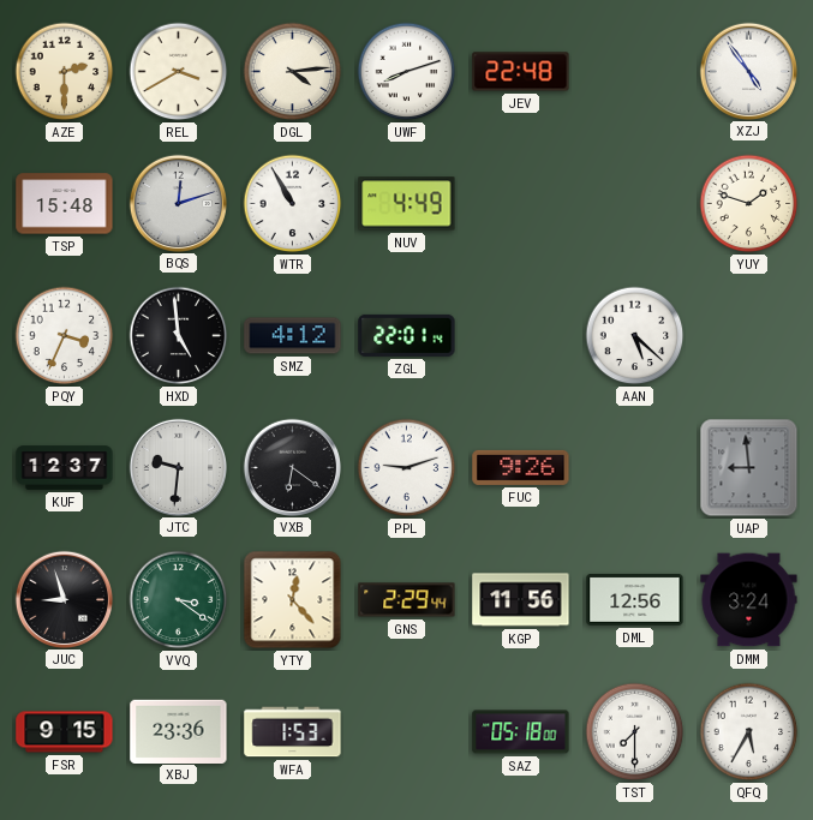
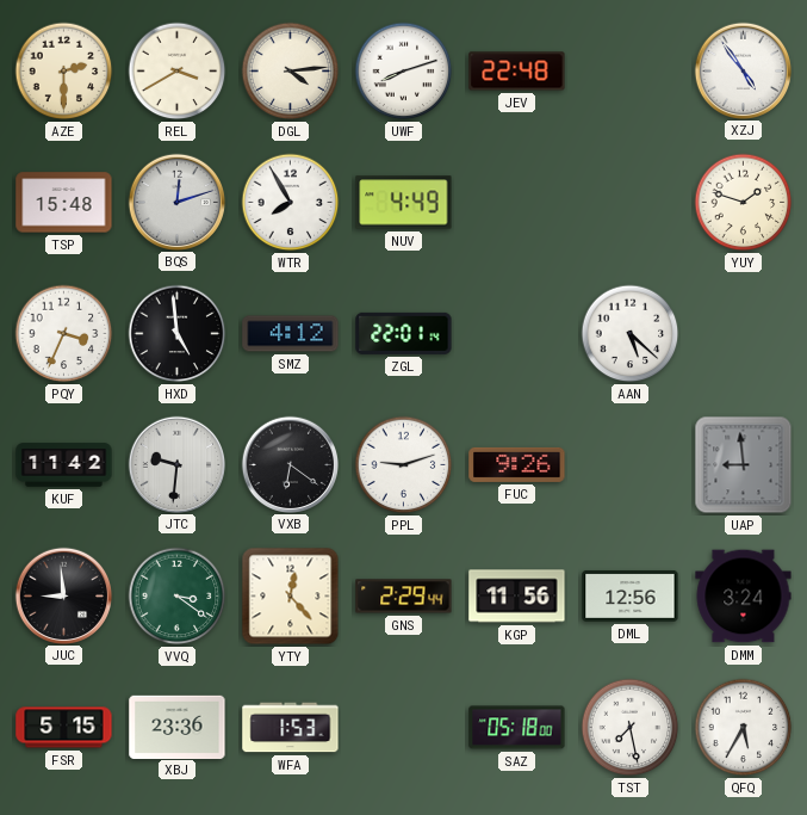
WTR: 10:55 -> 7:55
KUF: 12:37 -> 11:42
JUC: 8:57 -> 8:59
FSR: 9:15 -> 5:15
TST: 7:30 -> 7:28
